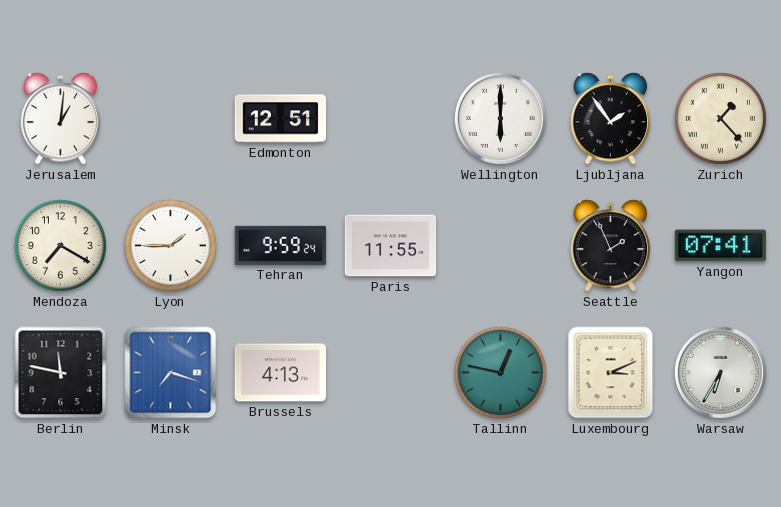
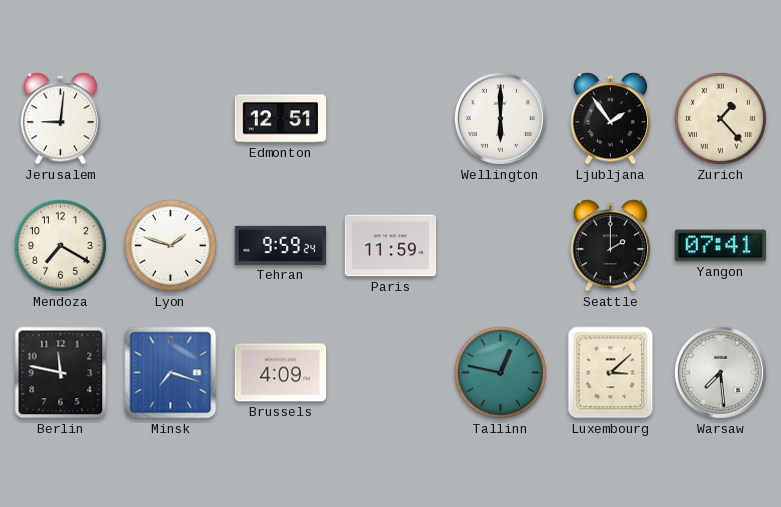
Jerusalem: 1:01 -> 9:01
Lyon: 1:45 -> 1:48
Paris: 11:55 -> 11:59
Seattle: 1:56 -> 2:00
Brussels: 4:13 -> 4:09
Luxembourg: 3:11 -> 3:08
Warsaw: 6:35 -> 7:29
